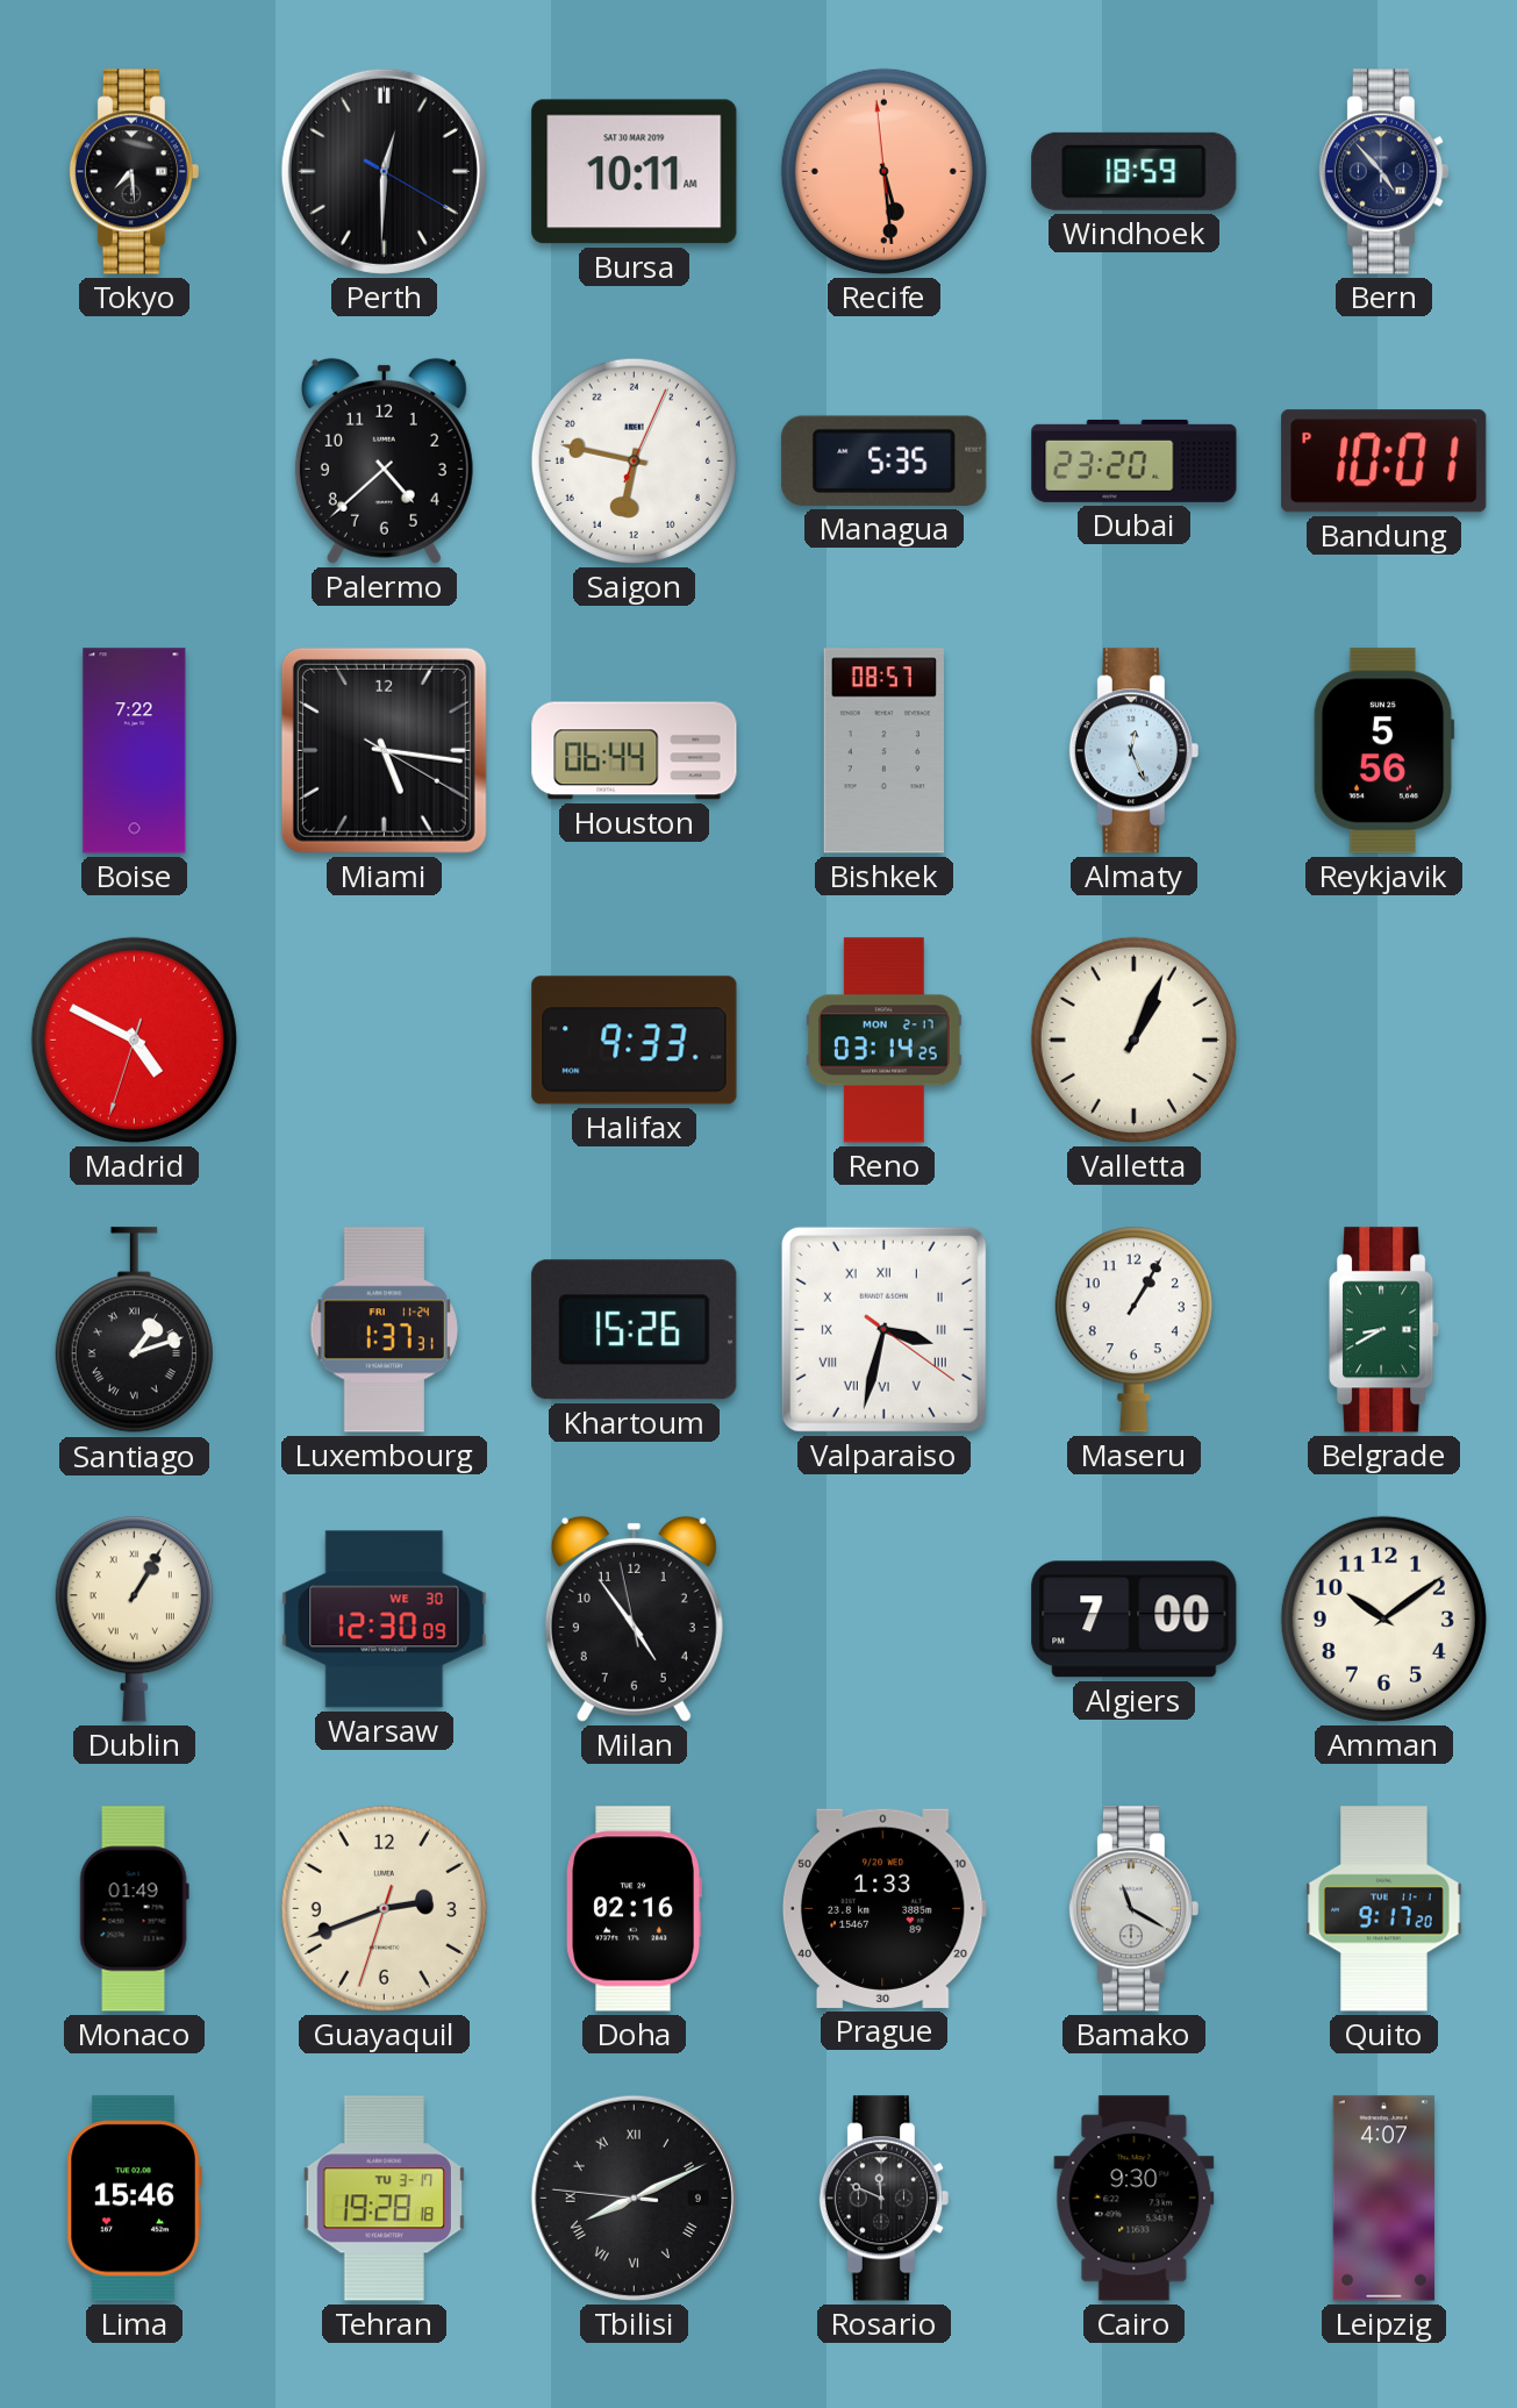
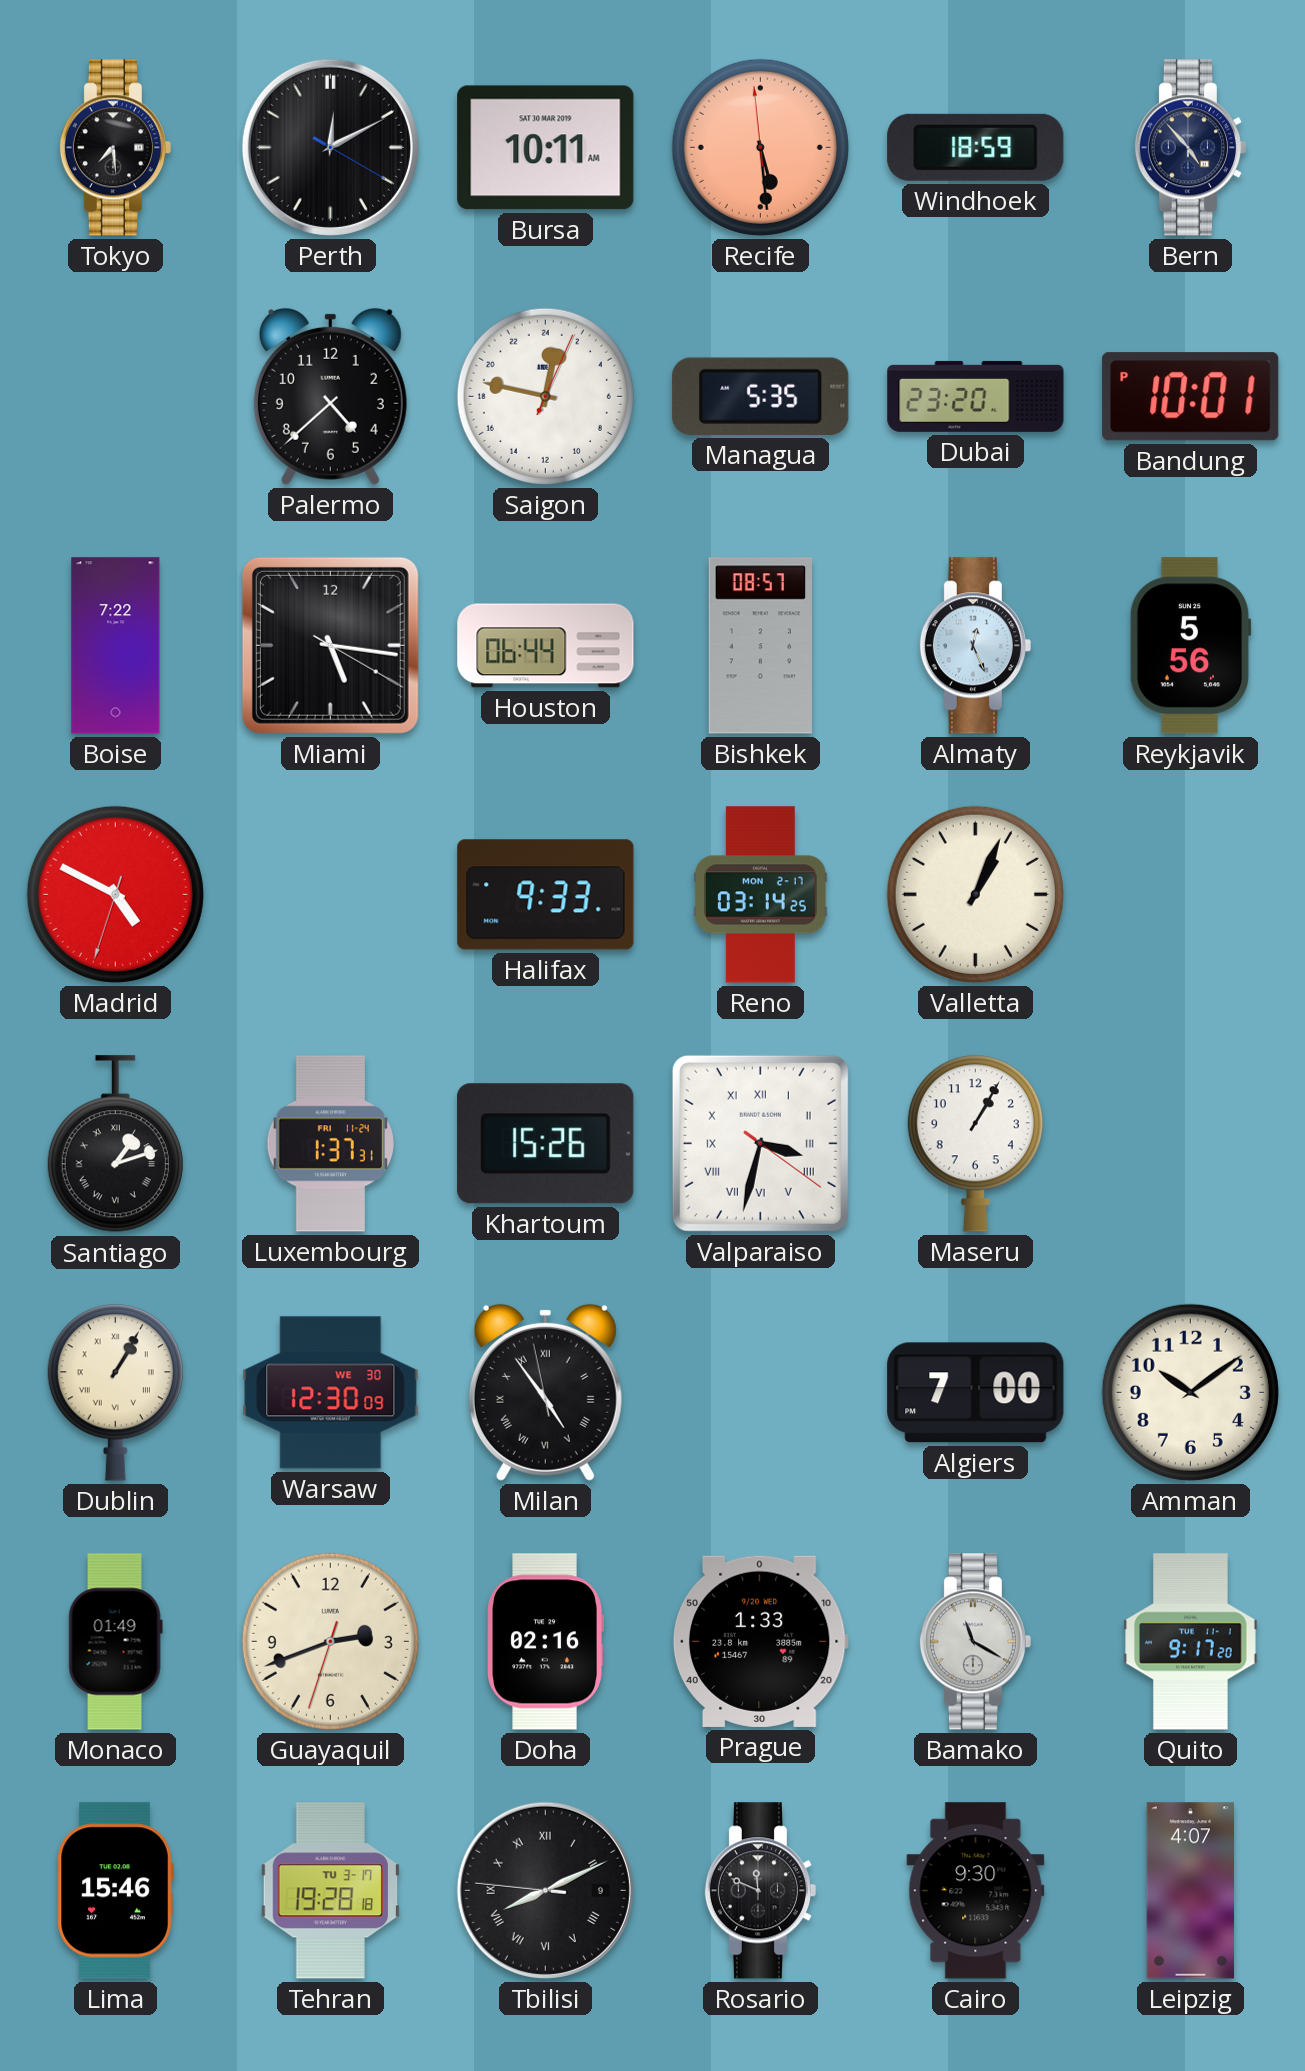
Perth: 12:30 -> 12:10
Saigon: 12:47 -> 0:47
Belgrade: 8:40 -> none
Milan numerals: Arabic -> Roman
